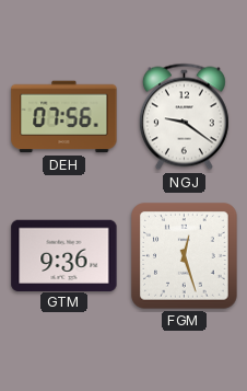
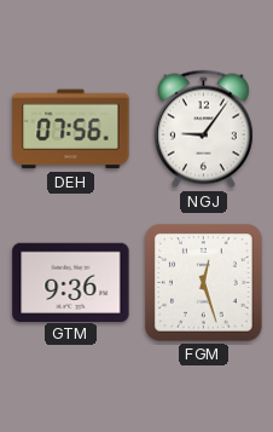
NGJ: 9:21 -> 9:06
